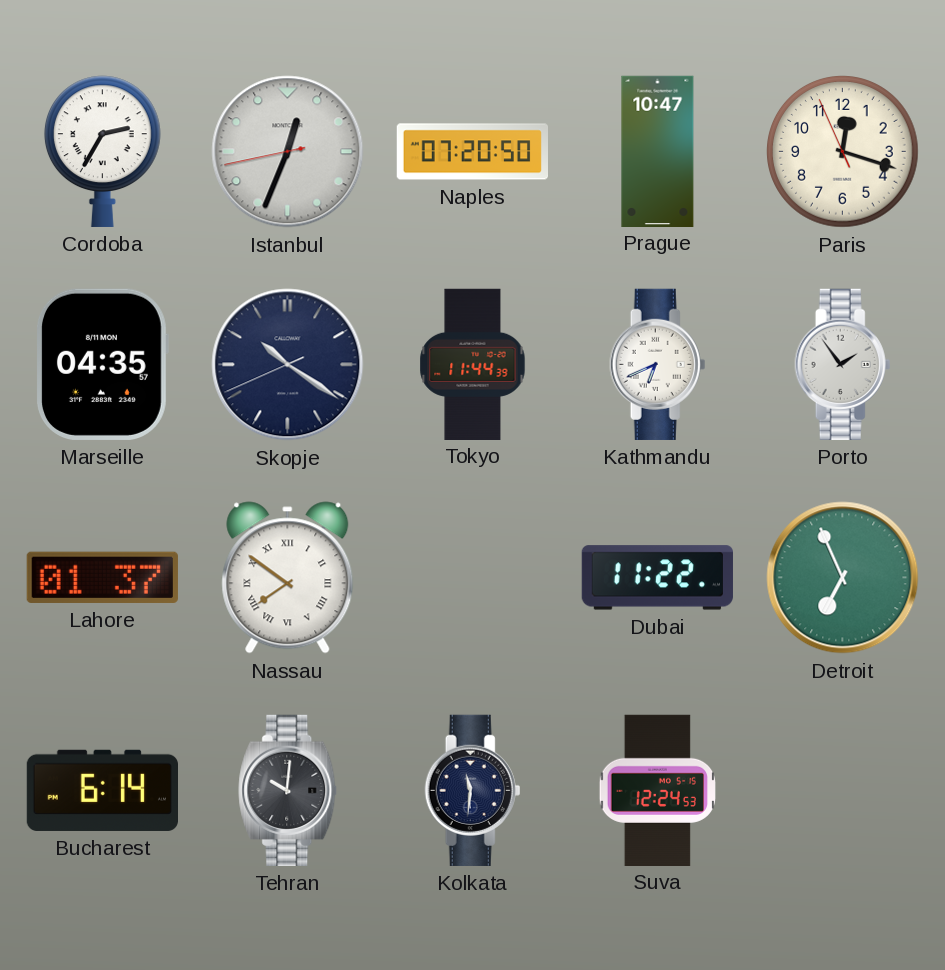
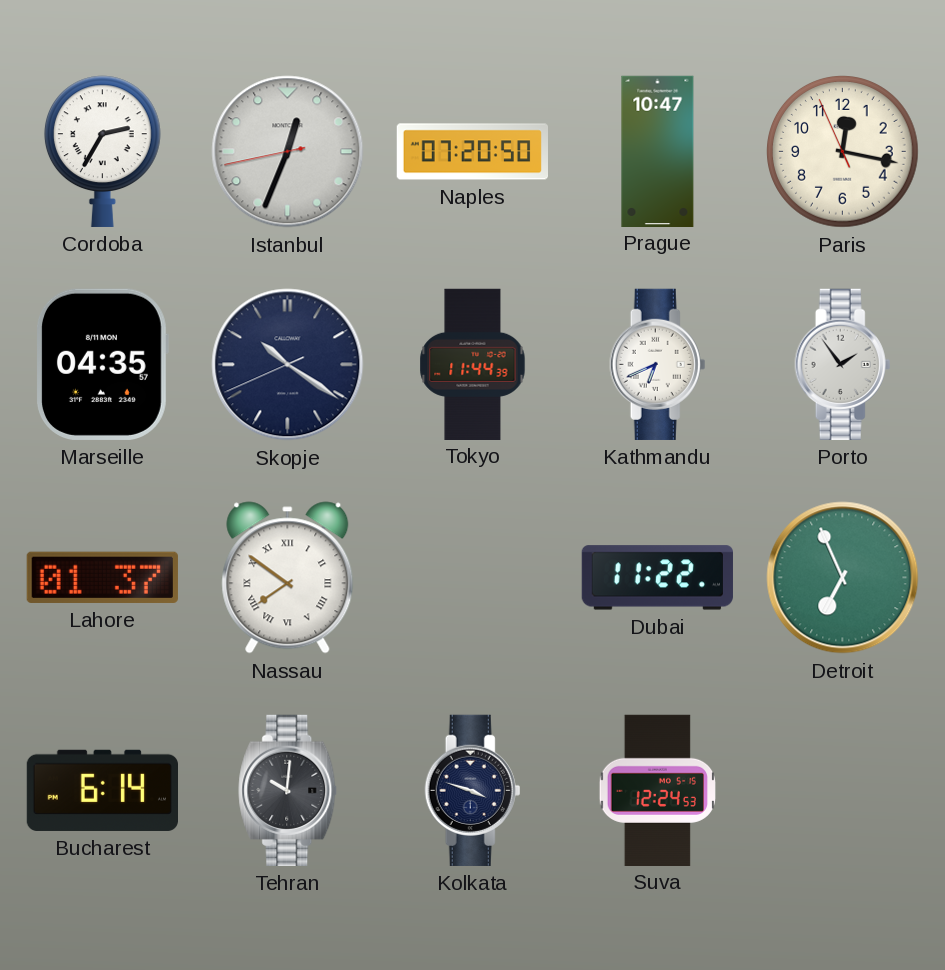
Paris: 12:17 -> 12:16
Kolkata: 11:31 -> 3:48
